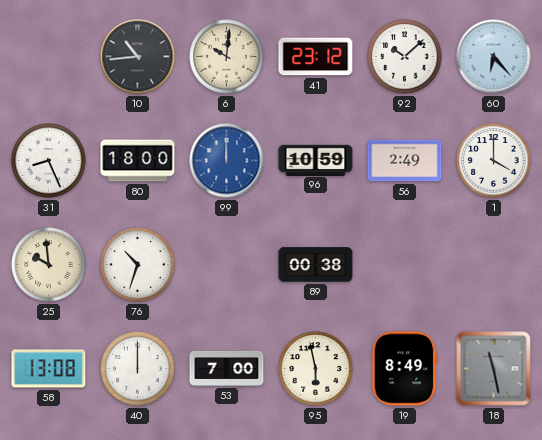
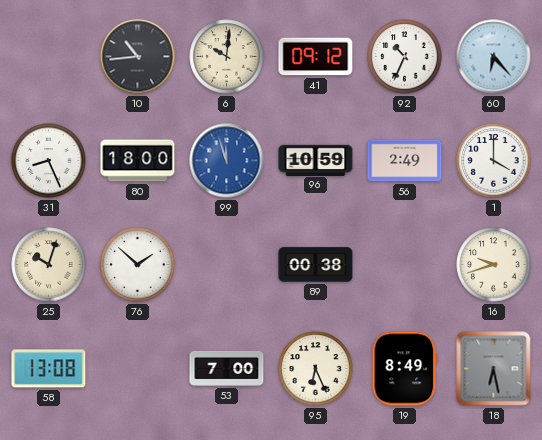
41: 23:12 -> 09:12
92: 10:08 -> 10:34
99: 12:00 -> 11:57
25: 9:59 -> 10:03
76: 10:33 -> 1:52
16: none -> 9:42
40: 12:00 -> none
95: 5:58 -> 6:26
18: 11:28 -> 6:28
